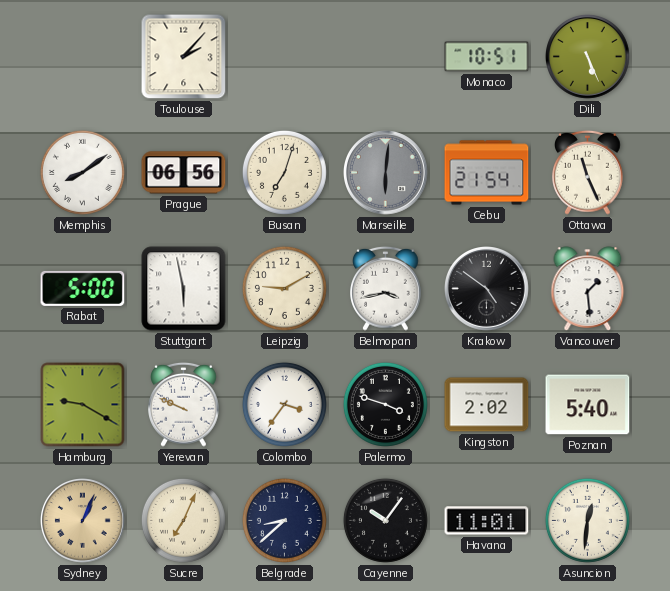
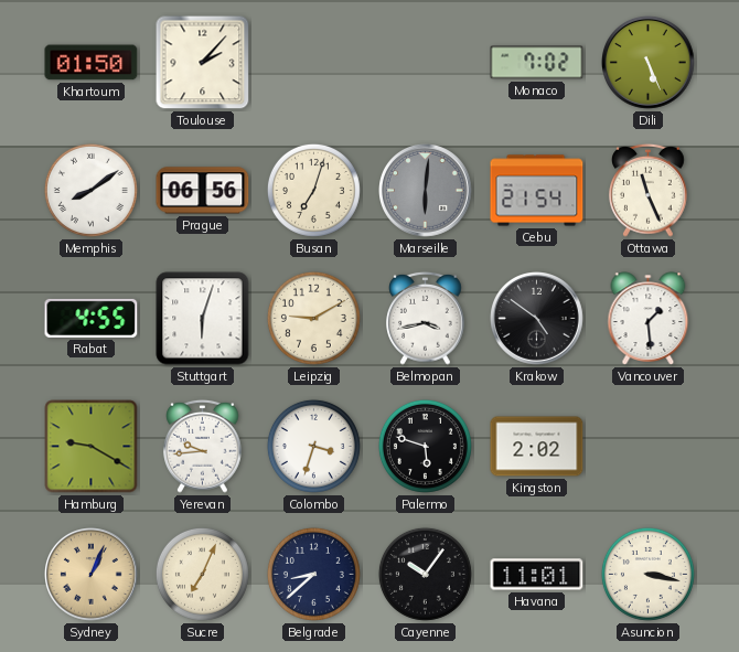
Khartoum: none -> 01:50
Monaco: 10:51 -> 7:02
Rabat: 5:00 -> 4:55
Stuttgart: 5:58 -> 6:03
Yerevan: 9:49 -> 9:44
Colombo: 3:36 -> 3:33
Palermo: 3:48 -> 5:48
Poznan: 5:40 -> none
Asuncion: 12:31 -> 3:17
